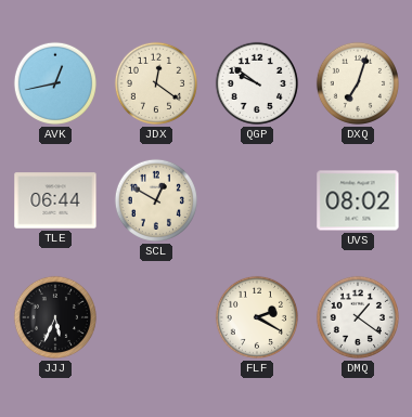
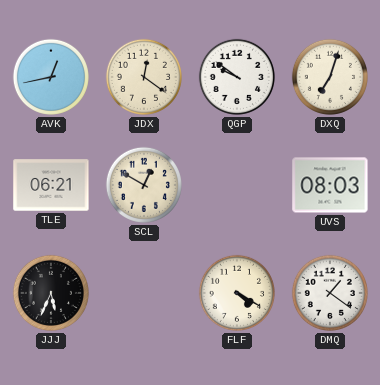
TLE: 06:44 -> 06:21
UVS: 08:02 -> 08:03
FLF: 2:20 -> 4:20
